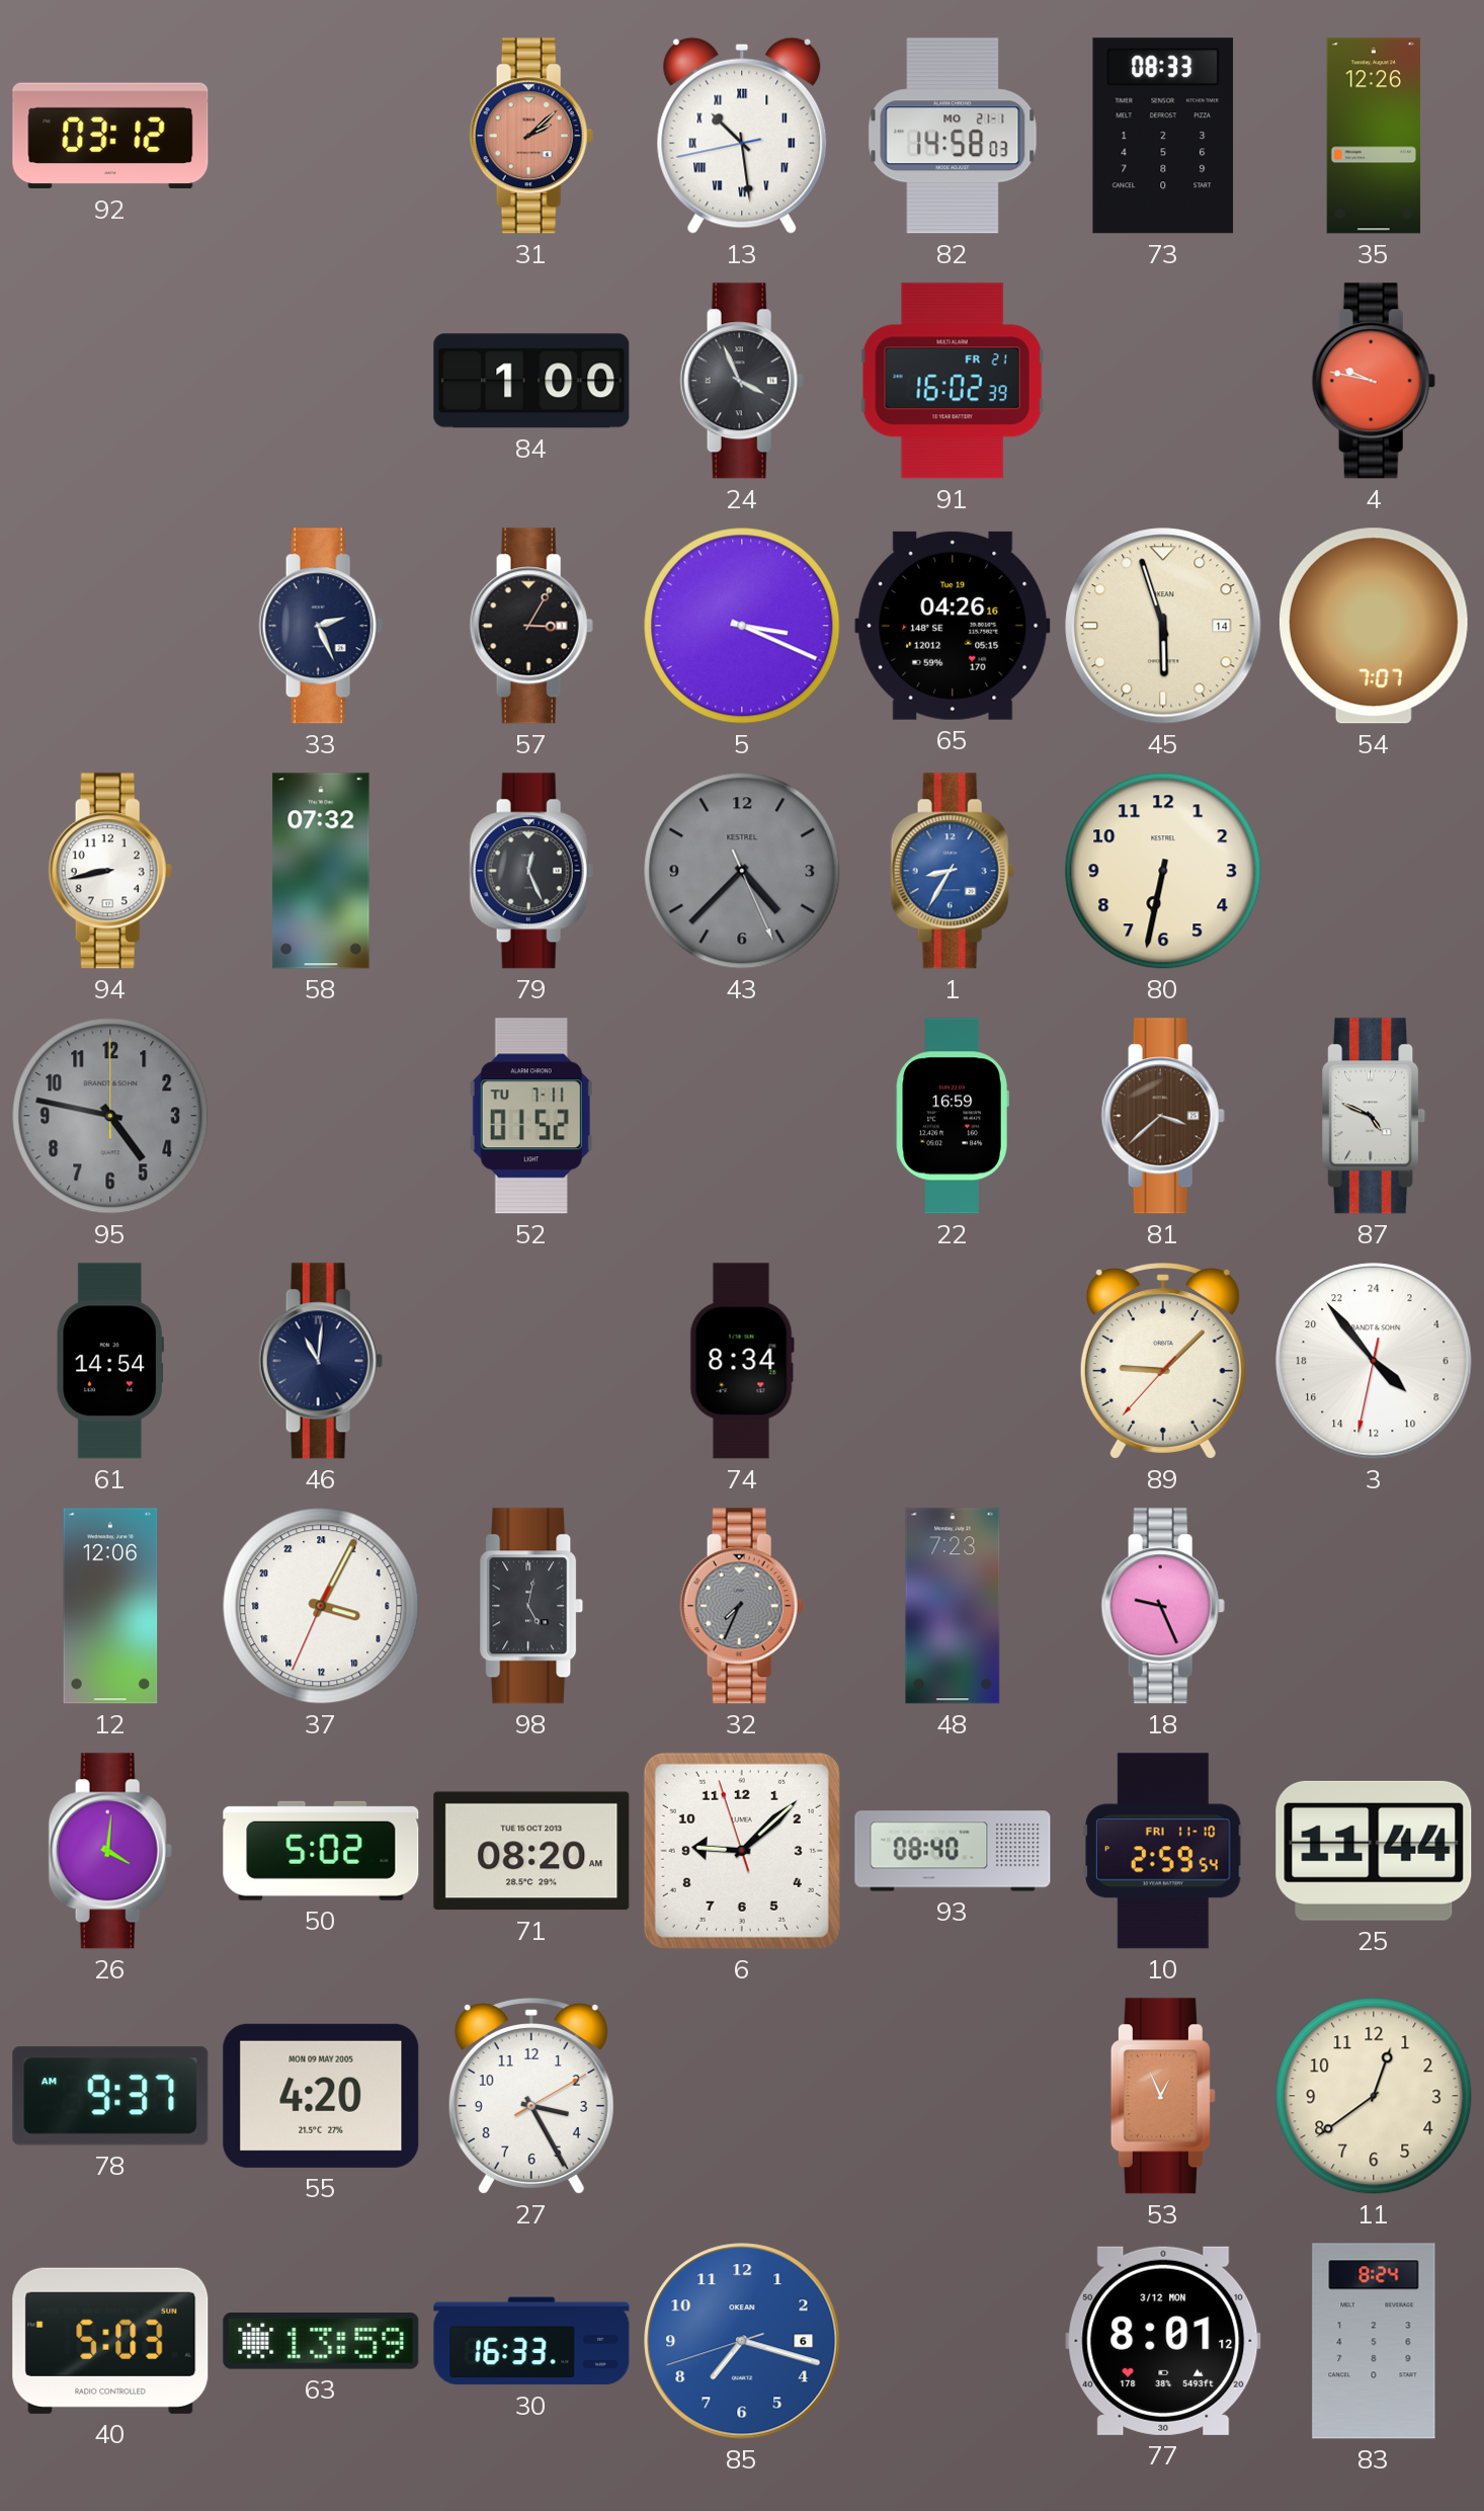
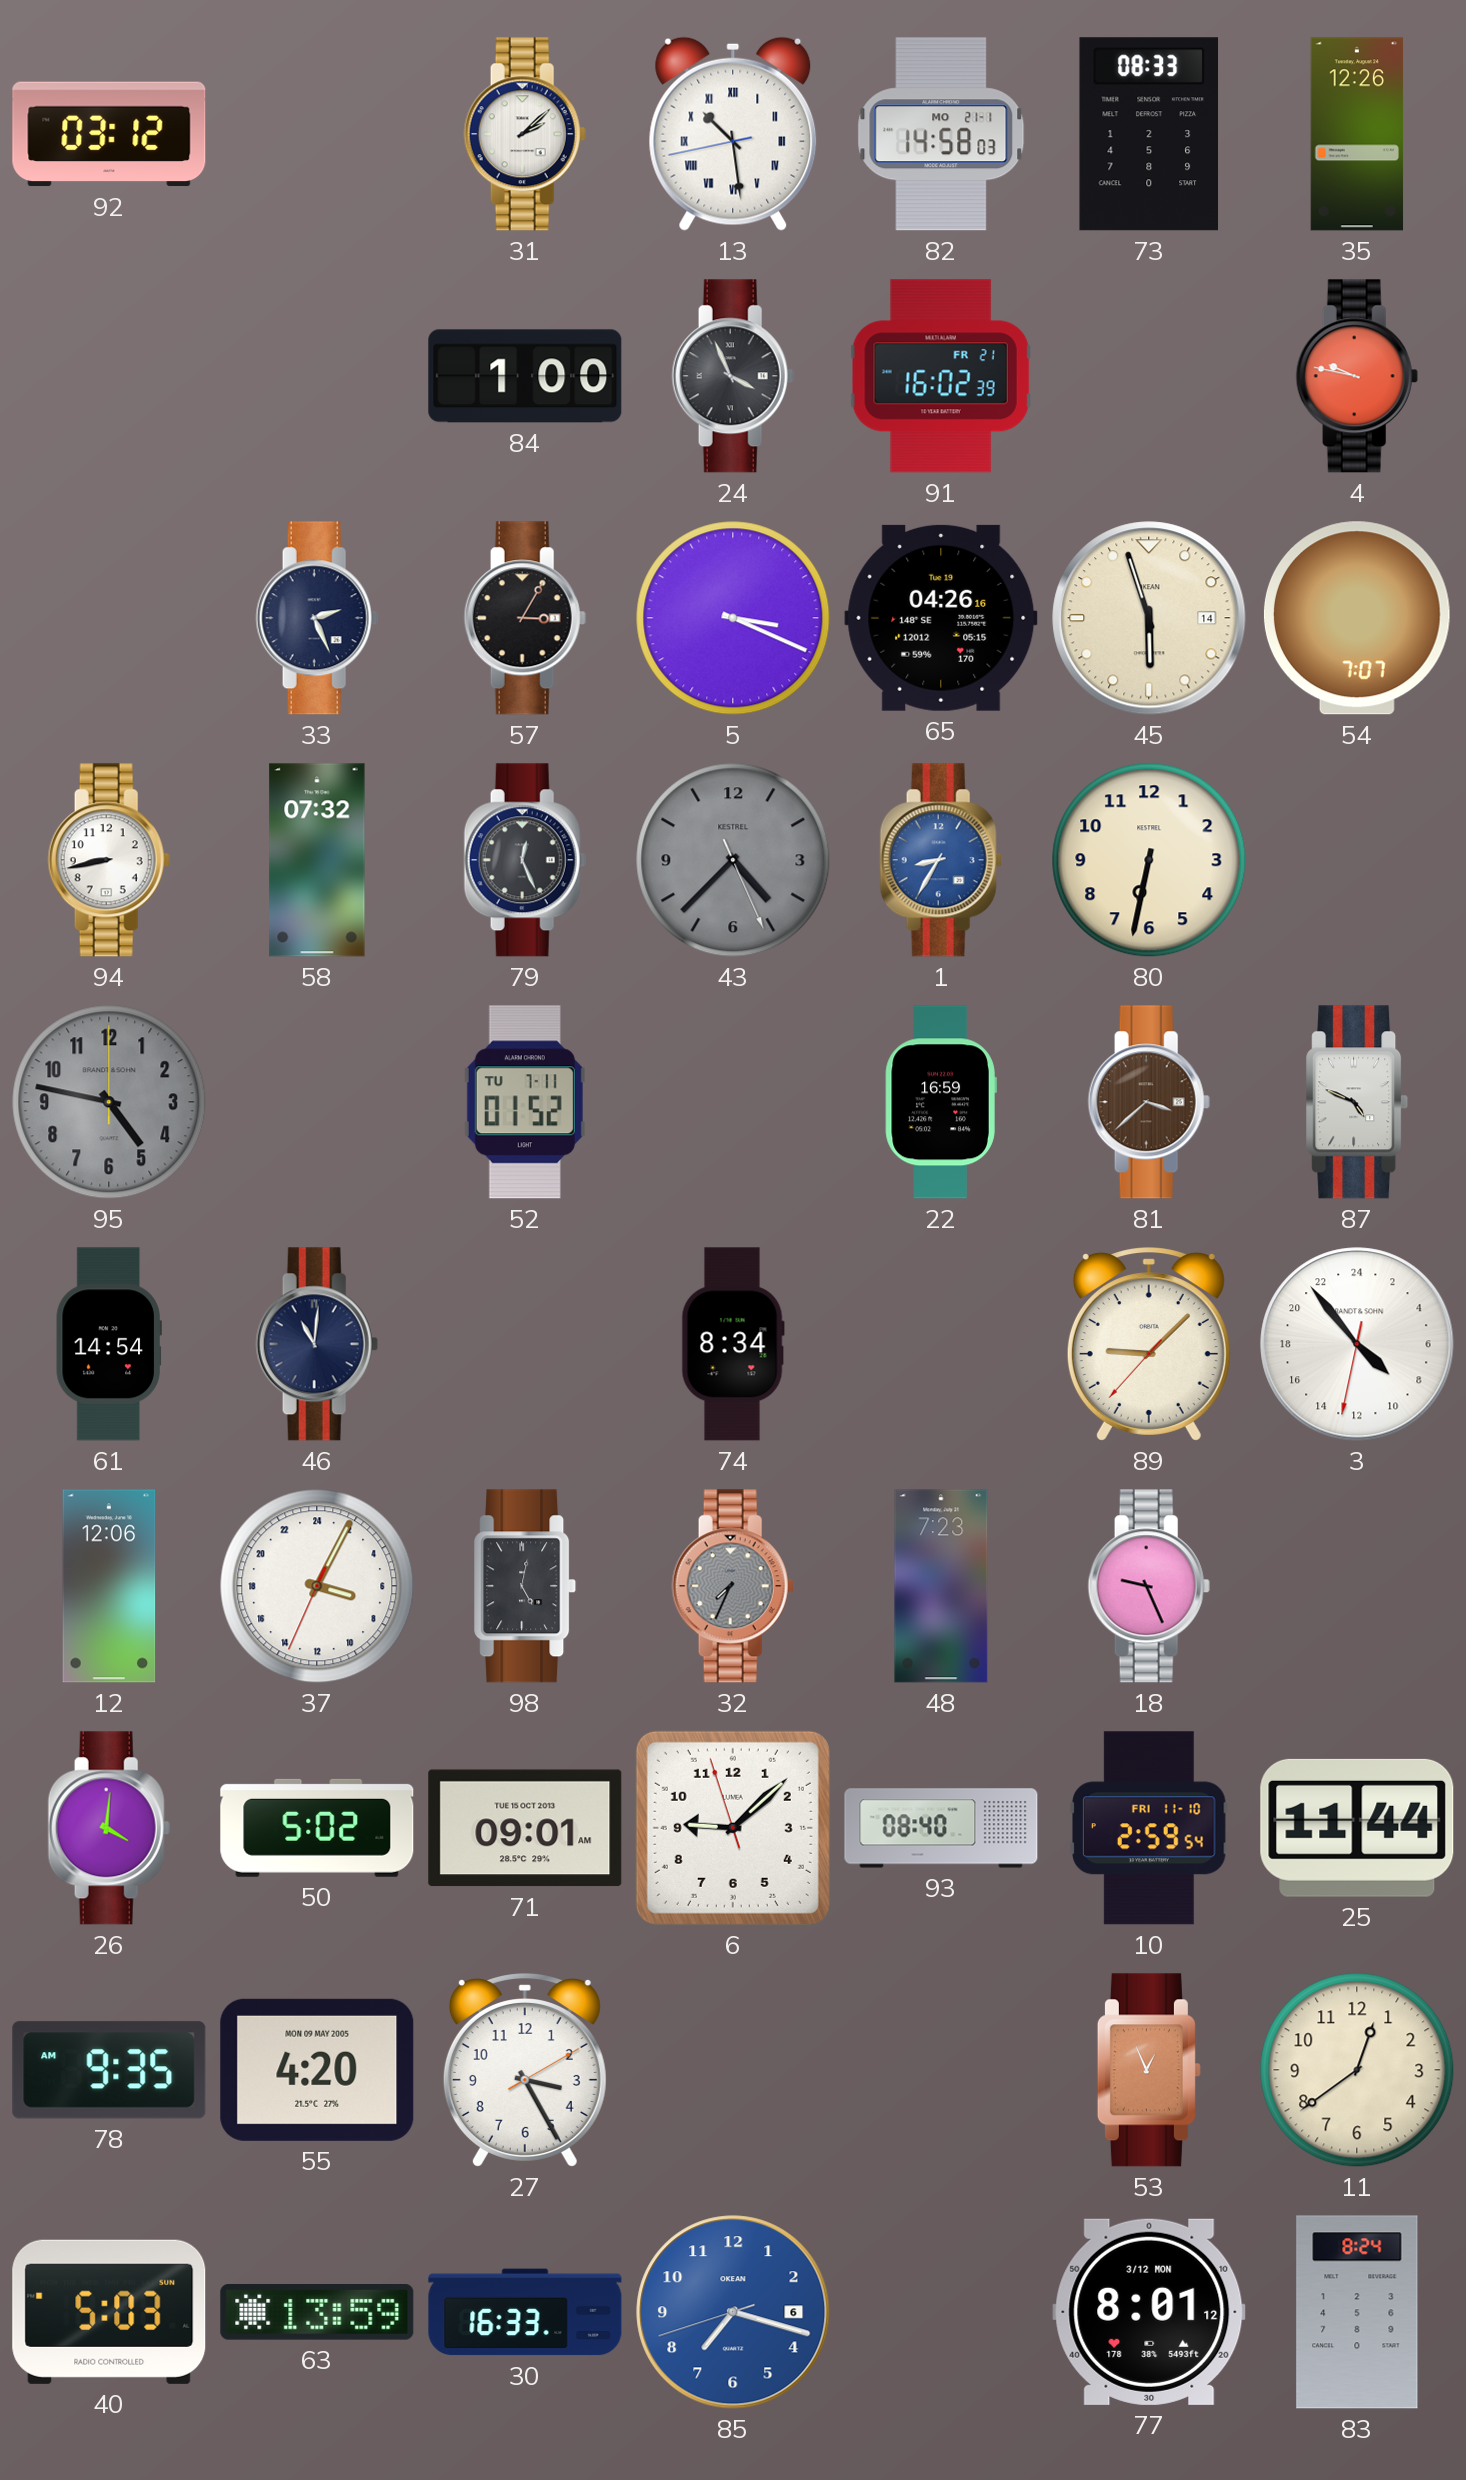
31 dial: salmon -> white
71: 08:20 -> 09:01
78: 9:37 -> 9:35
